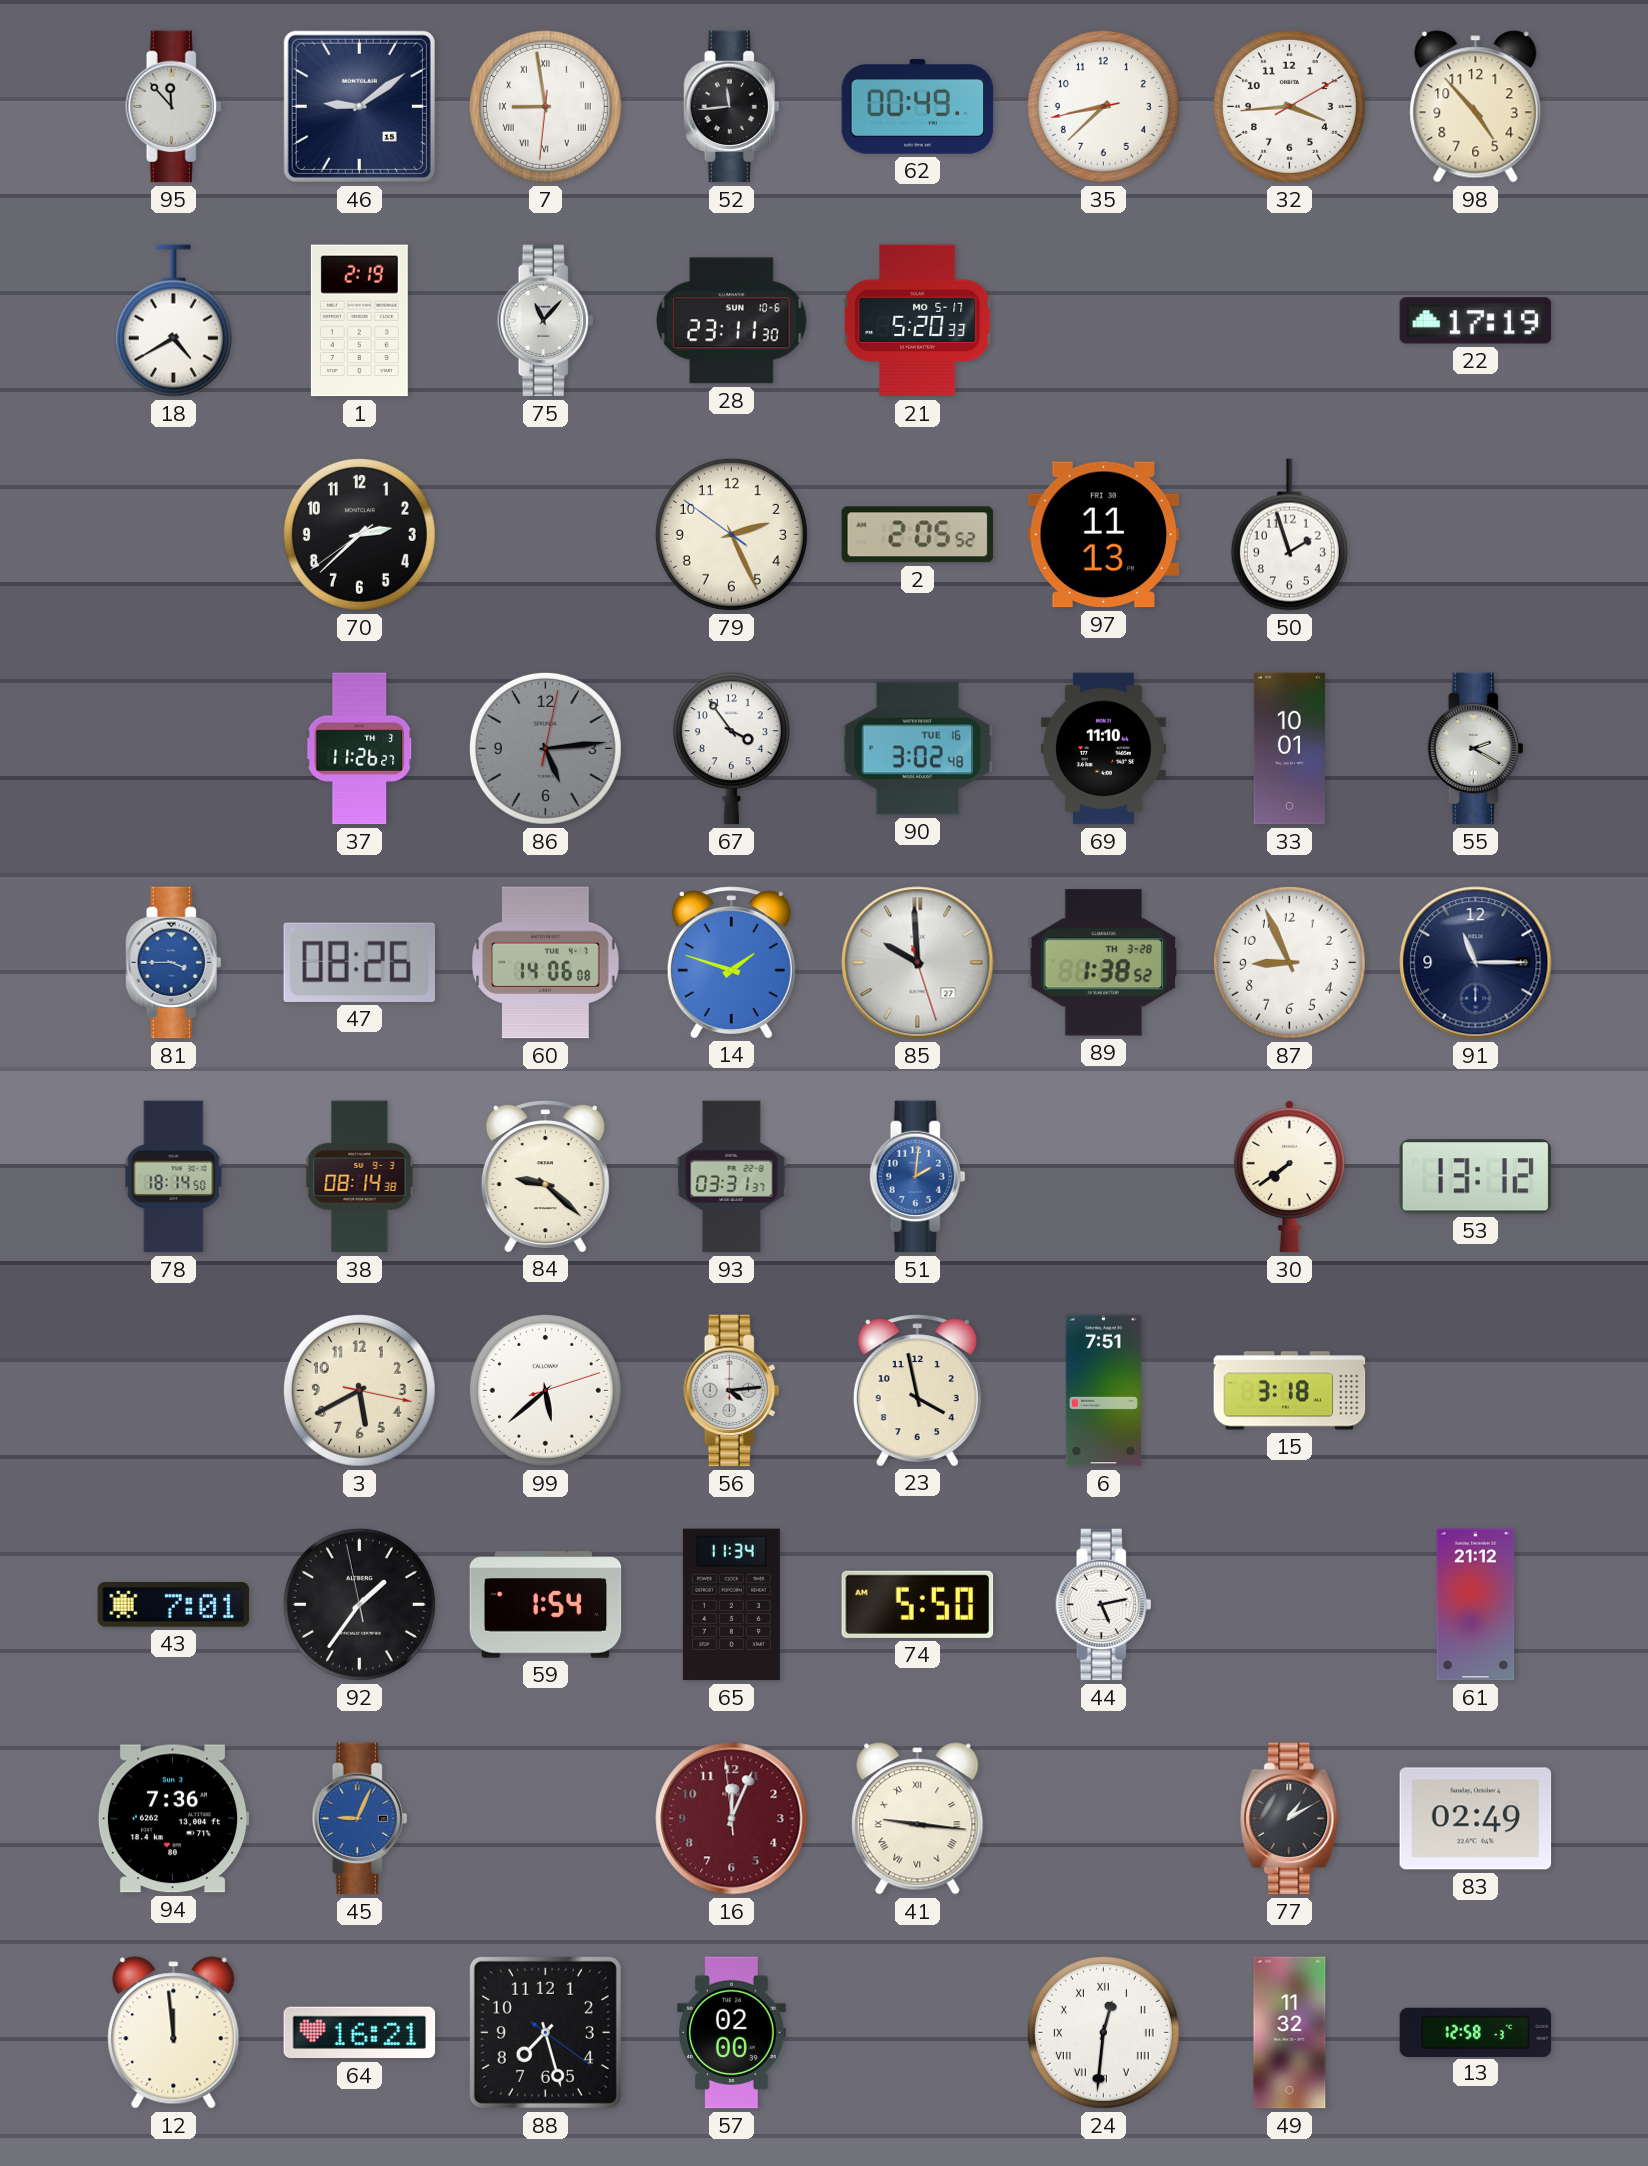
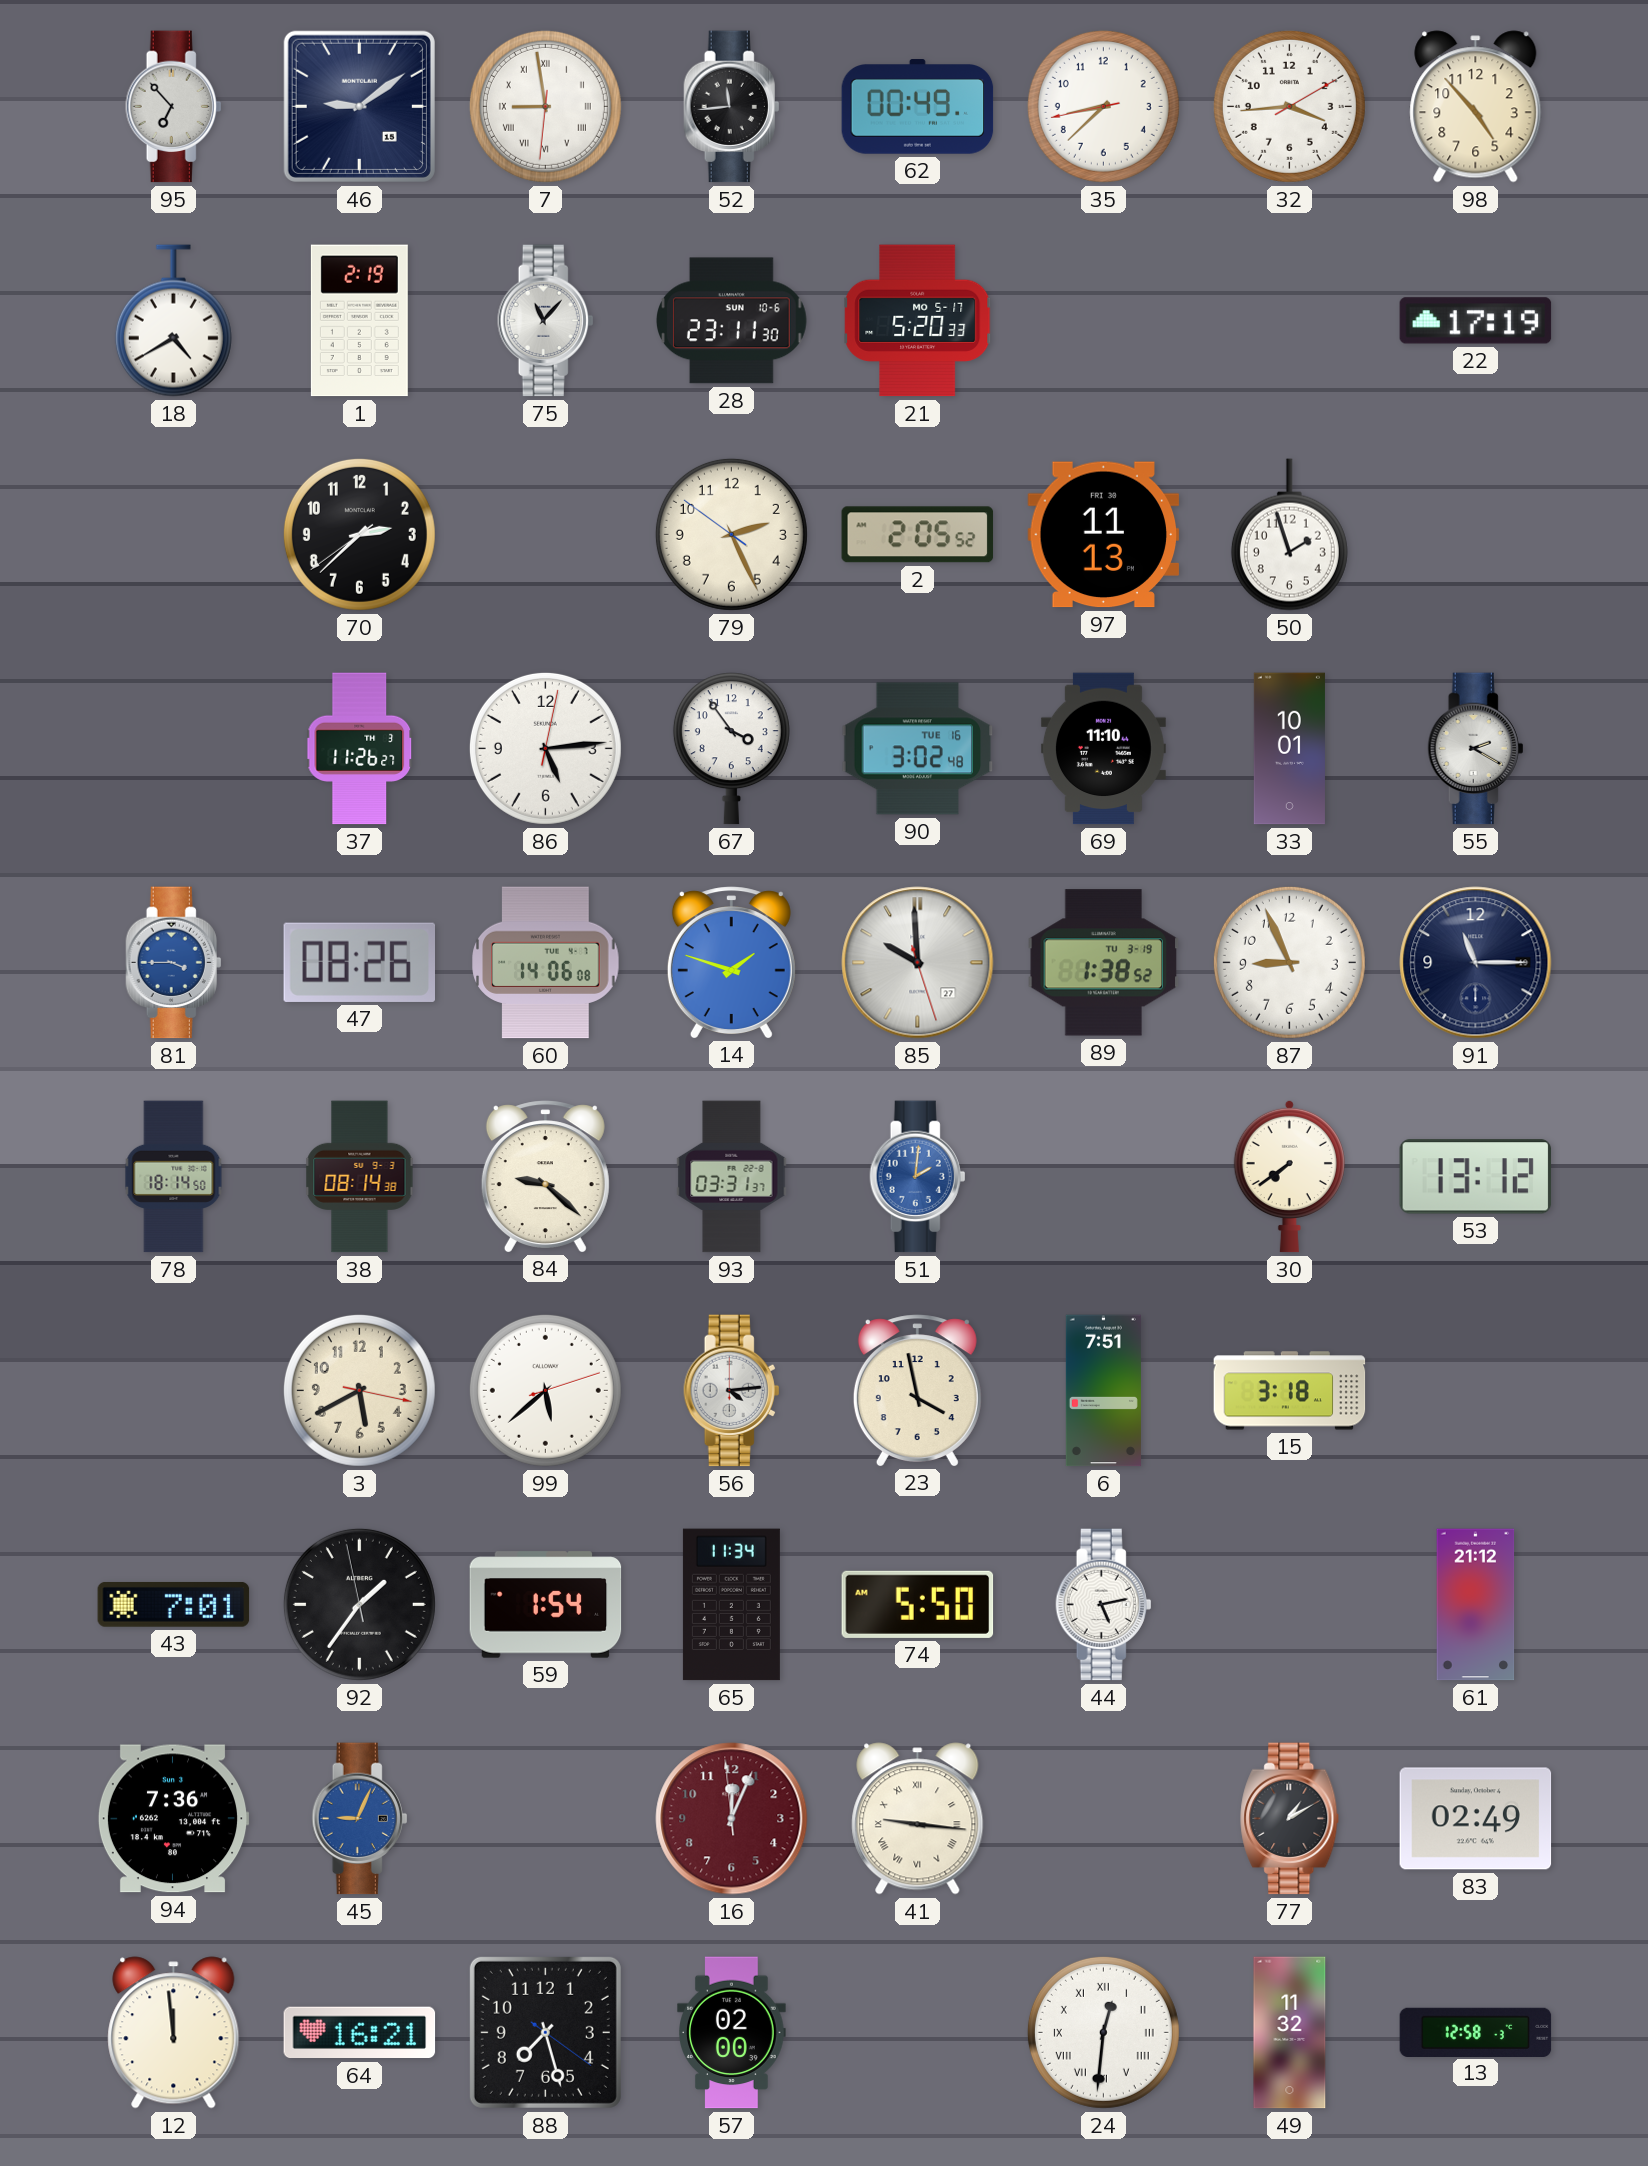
95: 11:53 -> 6:53
86 dial: grey -> white
89 date: TH 3-28 -> TU 3-19
